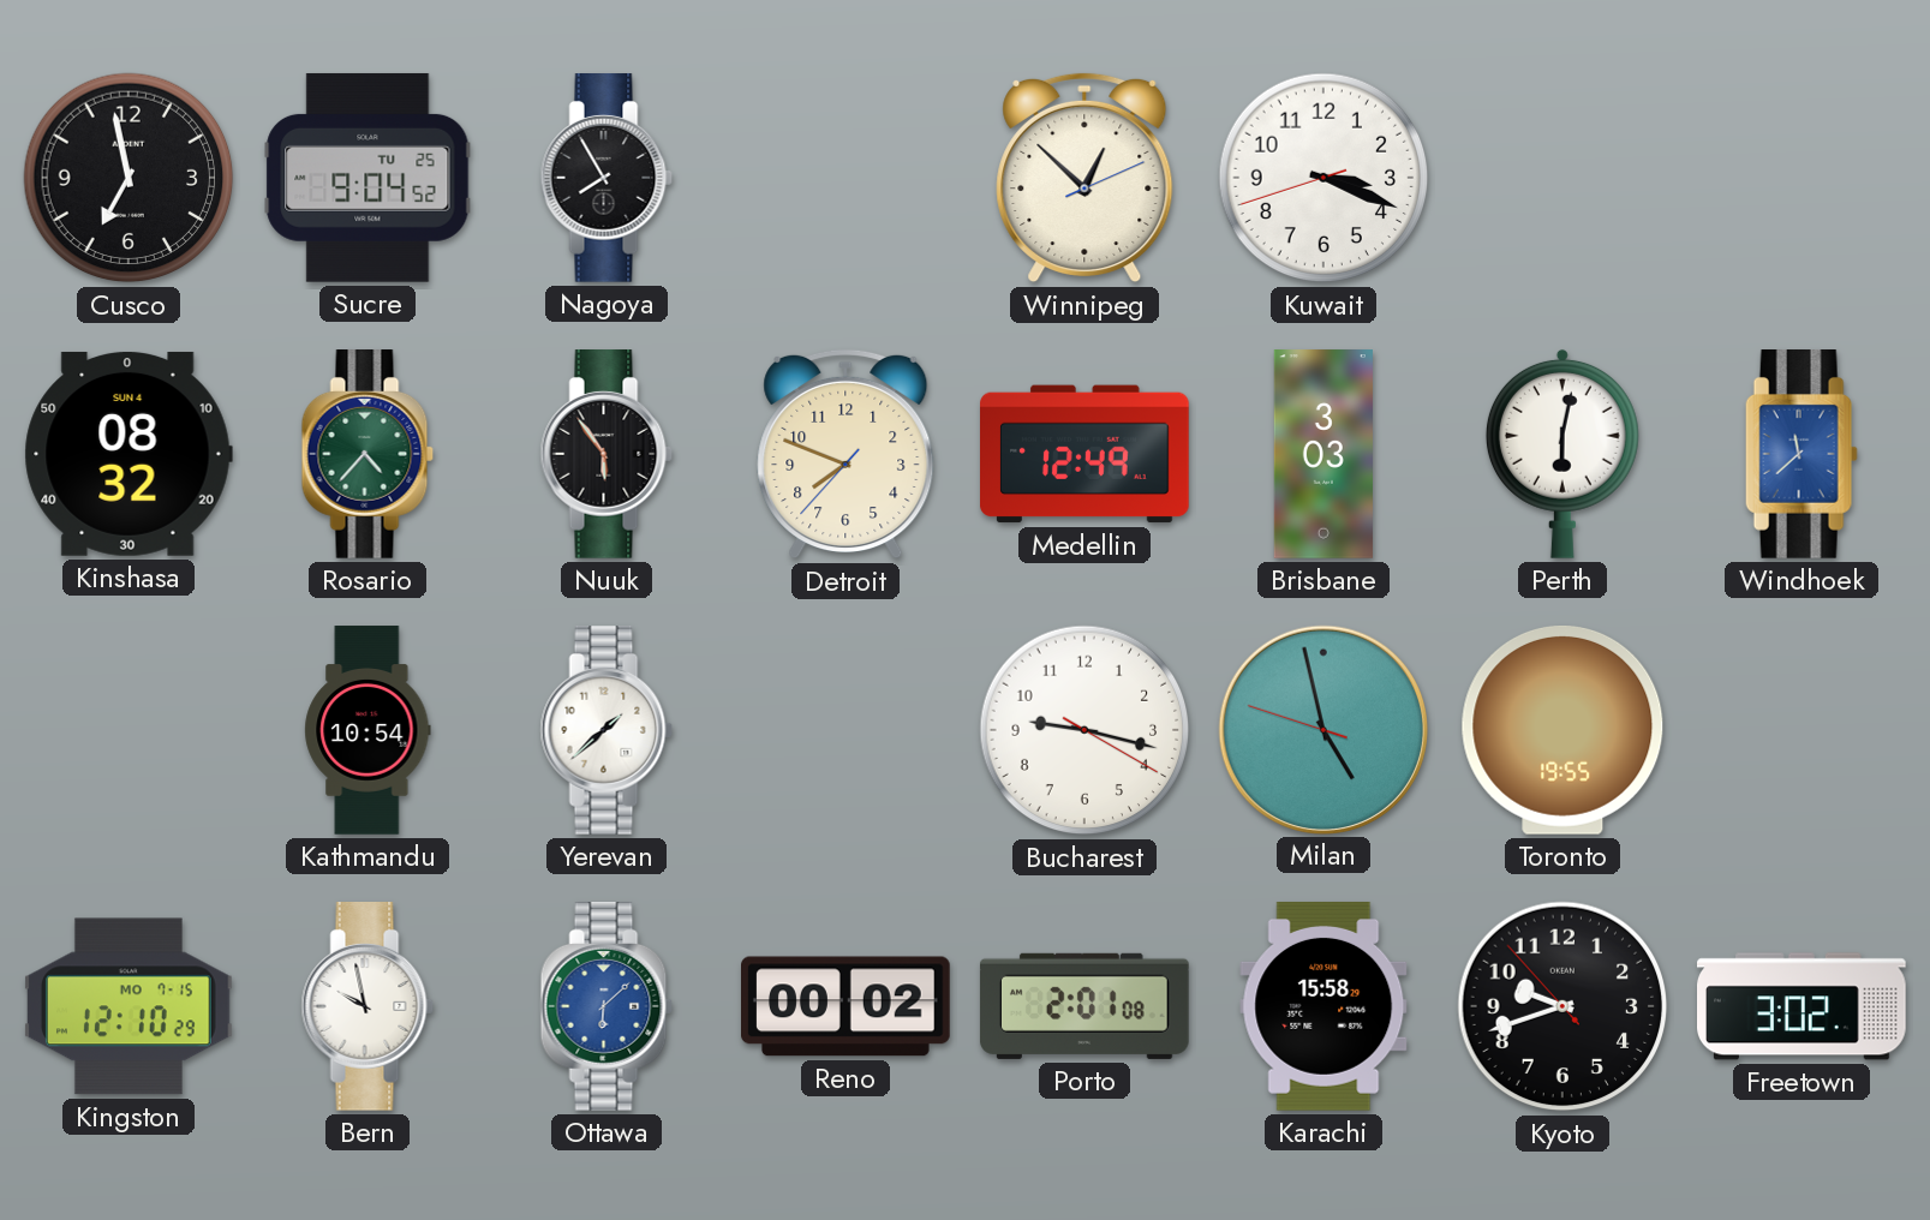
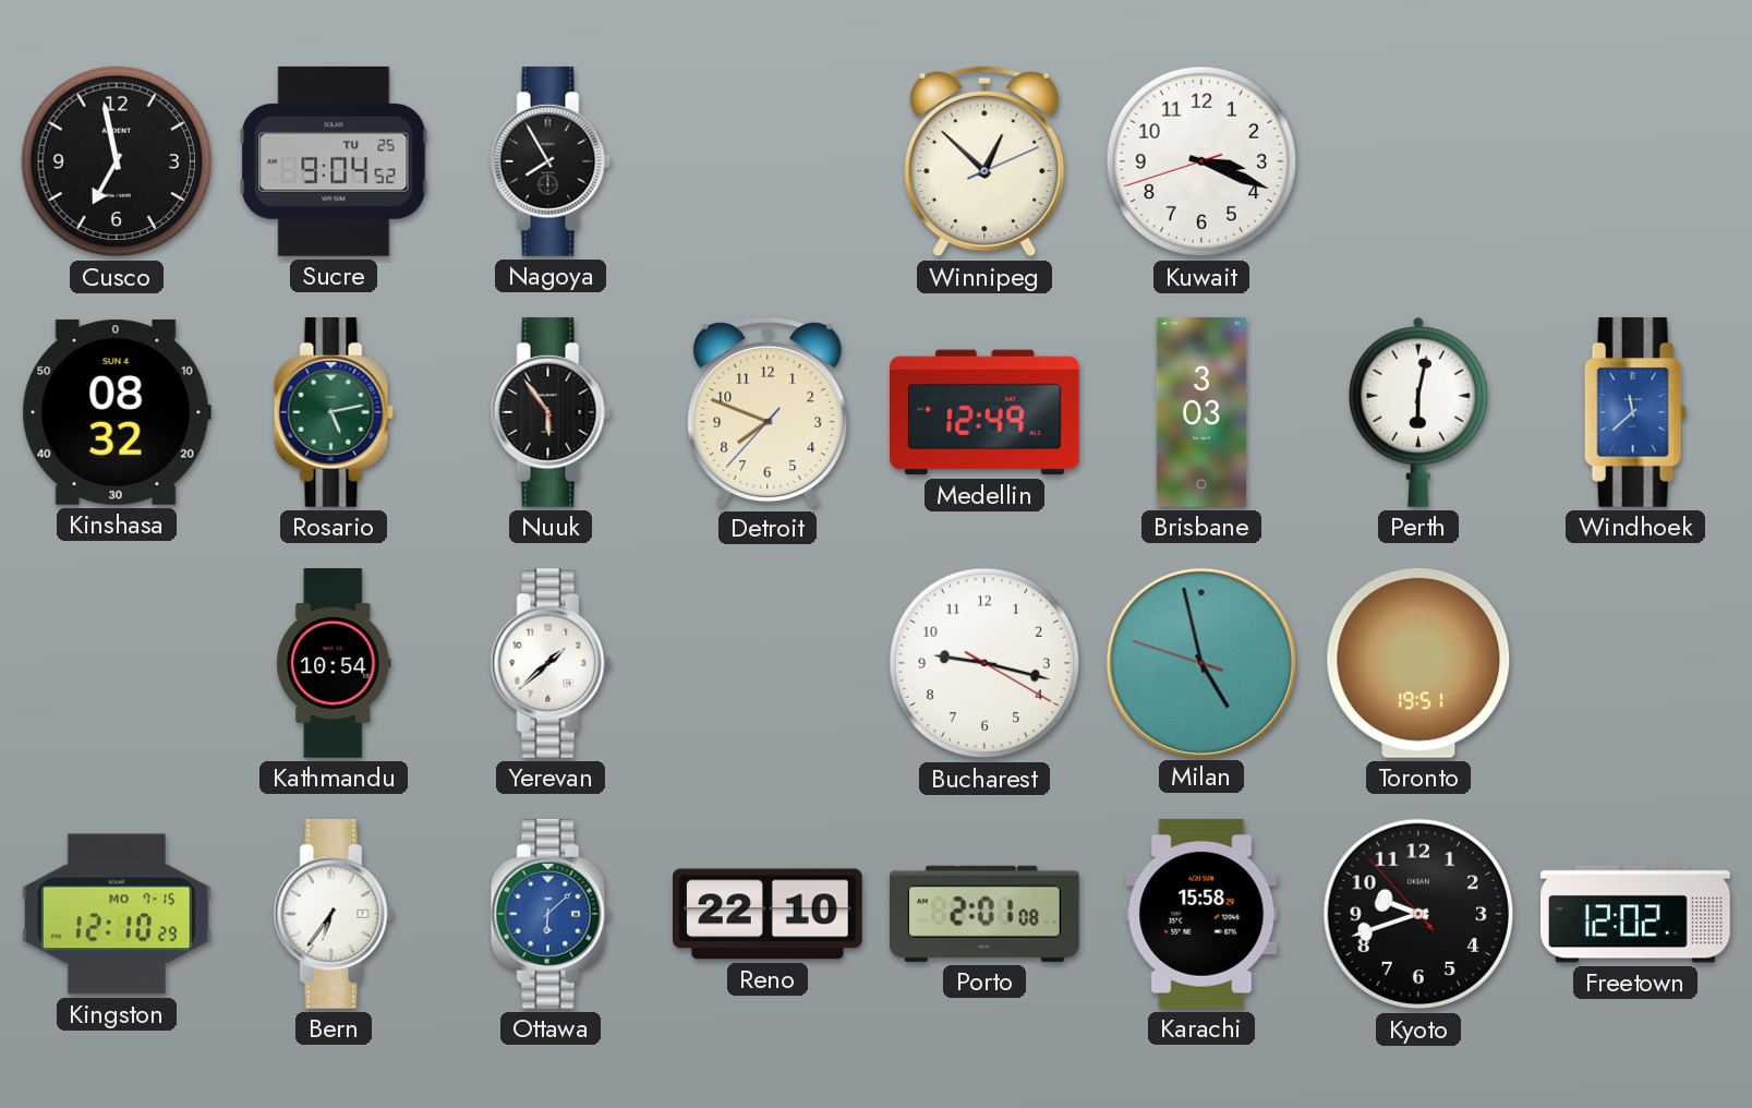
Rosario: 4:37 -> 5:13
Toronto: 19:55 -> 19:51
Bern: 9:58 -> 6:36
Reno: 00:02 -> 22:10
Freetown: 3:02 -> 12:02
